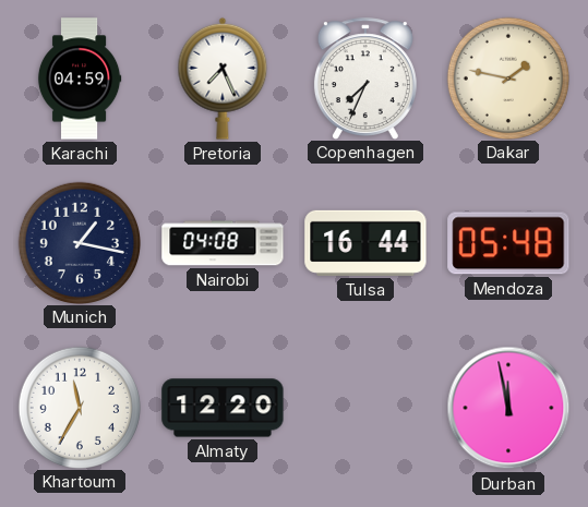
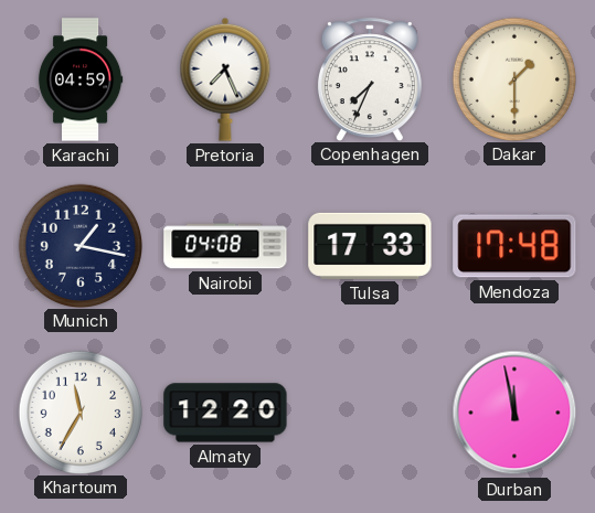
Dakar: 1:47 -> 1:30
Tulsa: 16:44 -> 17:33
Mendoza: 05:48 -> 17:48
